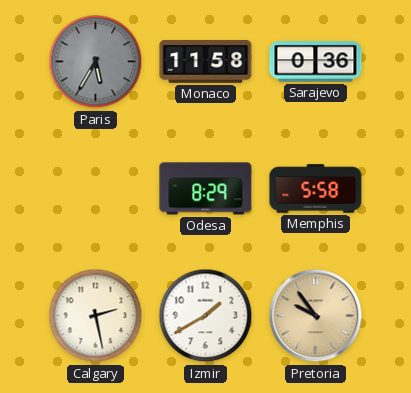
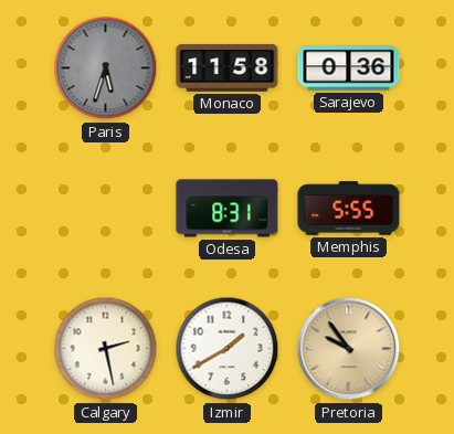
Paris: 5:35 -> 5:33
Odesa: 8:29 -> 8:31
Memphis: 5:58 -> 5:55
